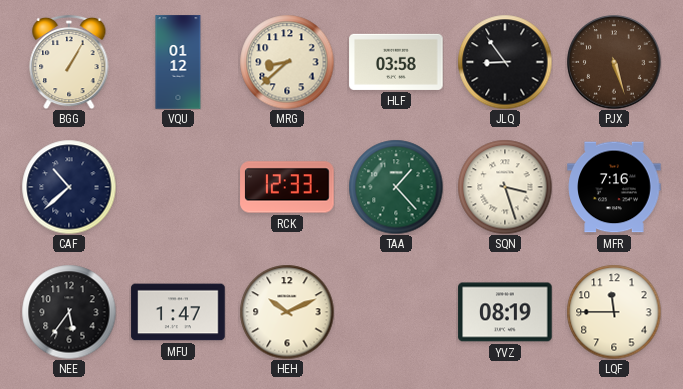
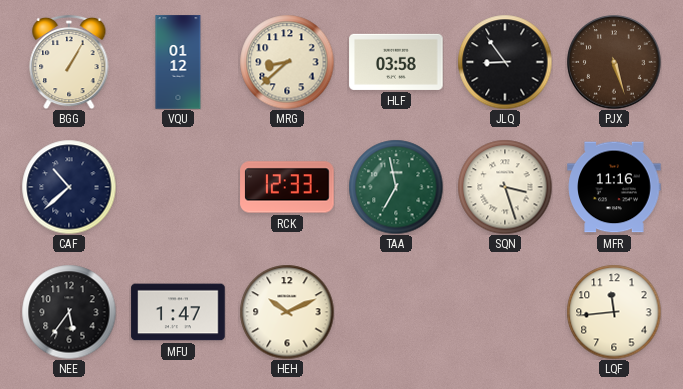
TAA: 1:23 -> 6:58
MFR: 7:16 -> 11:16
YVZ: 08:19 -> none
LQF: 11:45 -> 11:44
